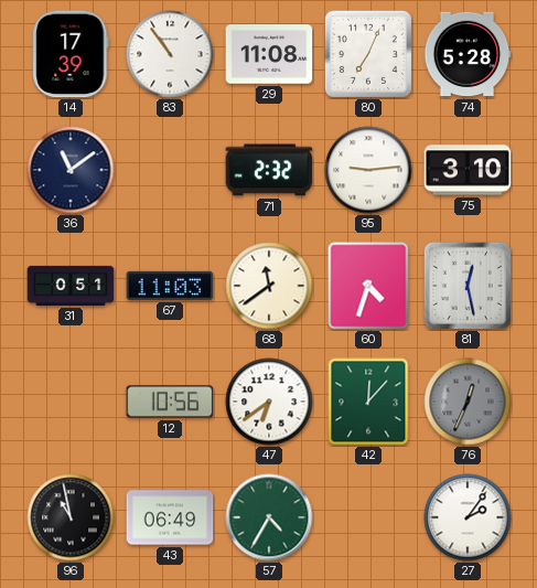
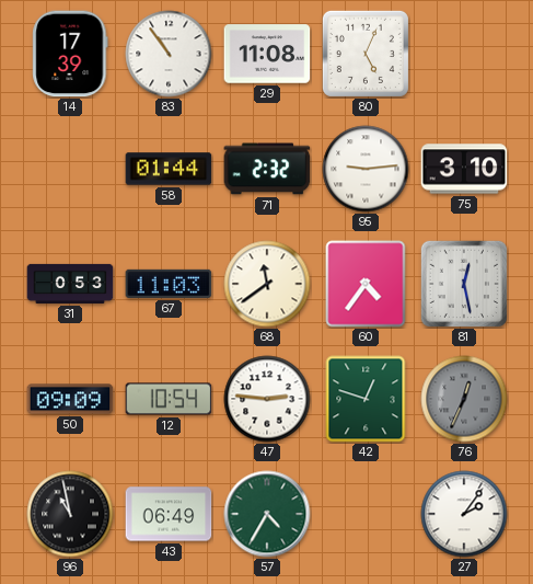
80: 7:04 -> 5:04
74: 5:28 -> none
36: 11:09 -> none
58: none -> 01:44
31: 0:51 -> 0:53
60: 4:33 -> 4:36
50: none -> 09:09
12: 10:56 -> 10:54
47: 6:39 -> 2:46
42: 12:07 -> 12:48
